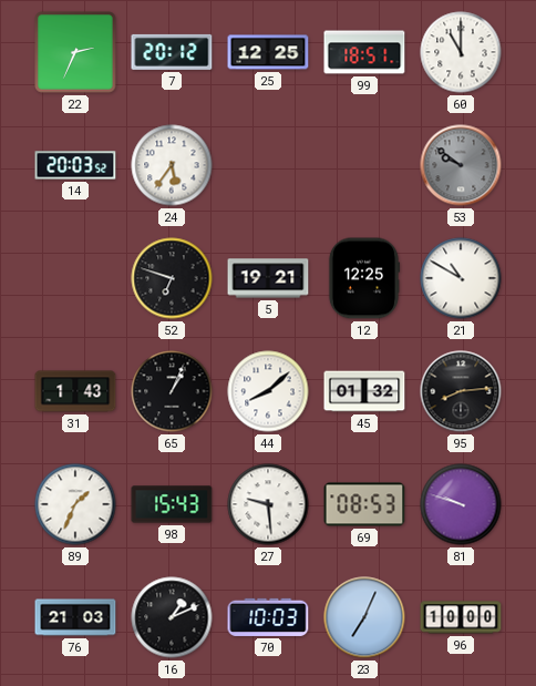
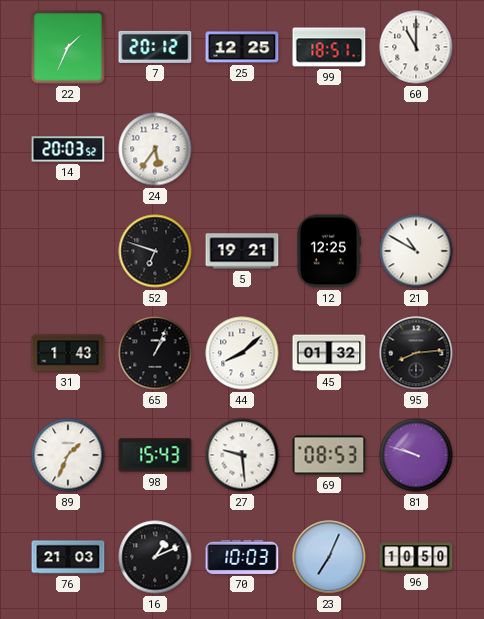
22: 2:34 -> 1:34
53: 9:51 -> none
96: 10:00 -> 10:50
